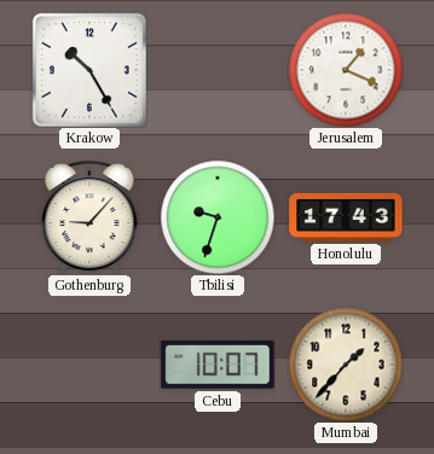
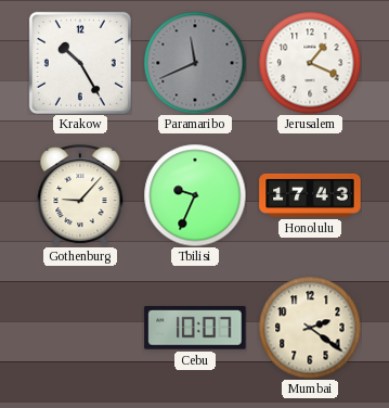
Paramaribo: none -> 11:41
Tbilisi: 9:33 -> 9:34
Mumbai: 1:37 -> 2:21
